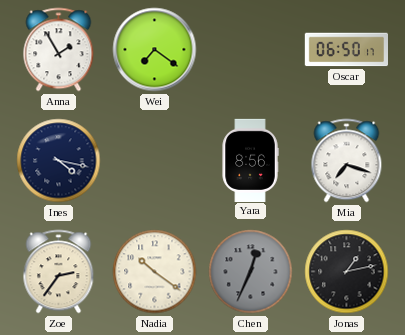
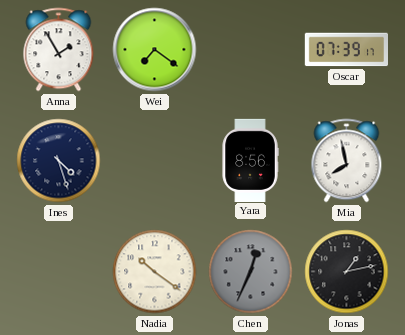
Oscar: 06:50 -> 07:39
Ines: 4:17 -> 4:27
Mia: 7:18 -> 7:58
Zoe: 2:36 -> none
